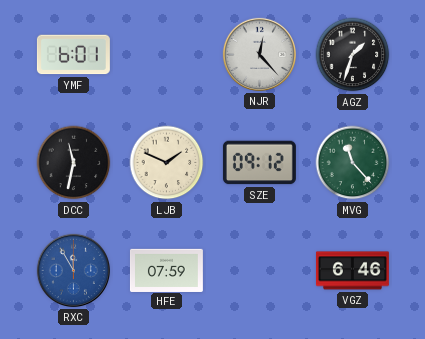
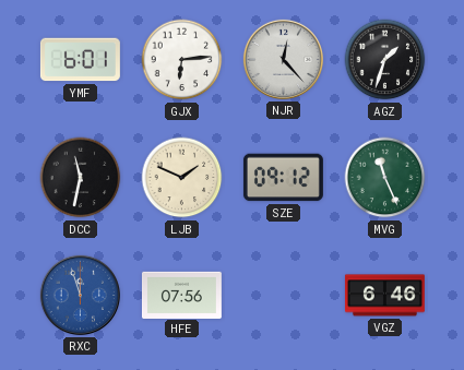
GJX: none -> 6:14
MVG: 11:23 -> 11:26
RXC: 11:55 -> 11:57
HFE: 07:59 -> 07:56
